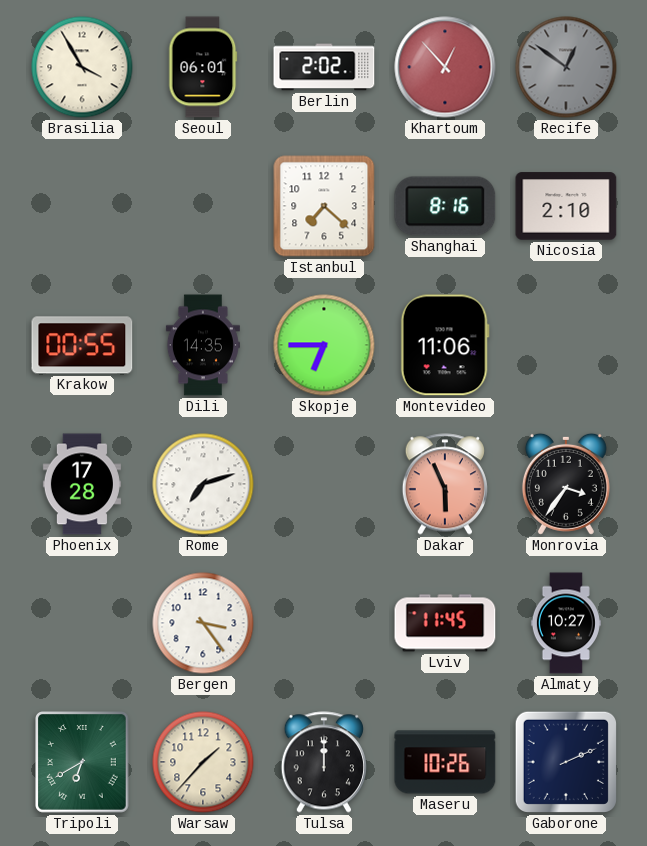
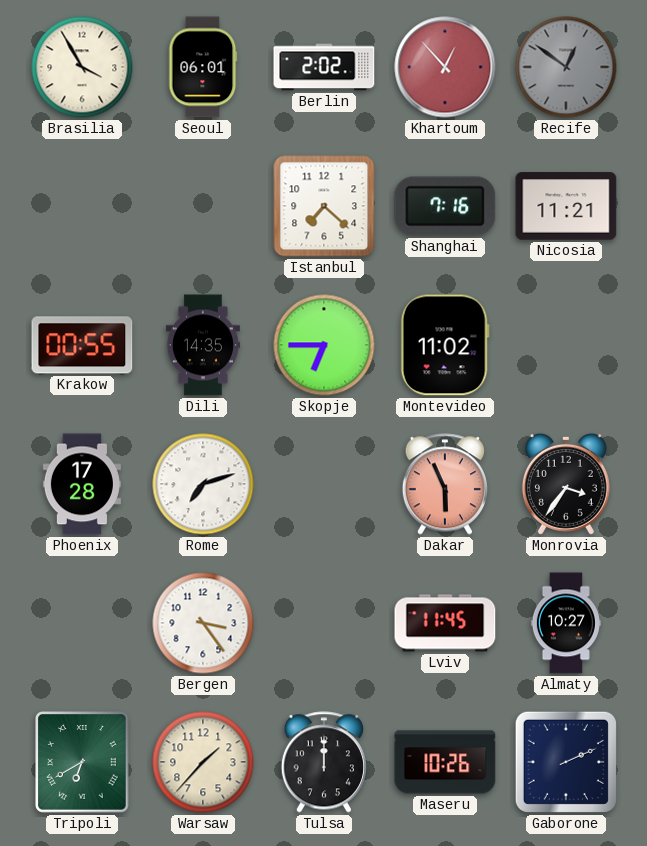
Shanghai: 8:16 -> 7:16
Nicosia: 2:10 -> 11:21
Montevideo: 11:06 -> 11:02
